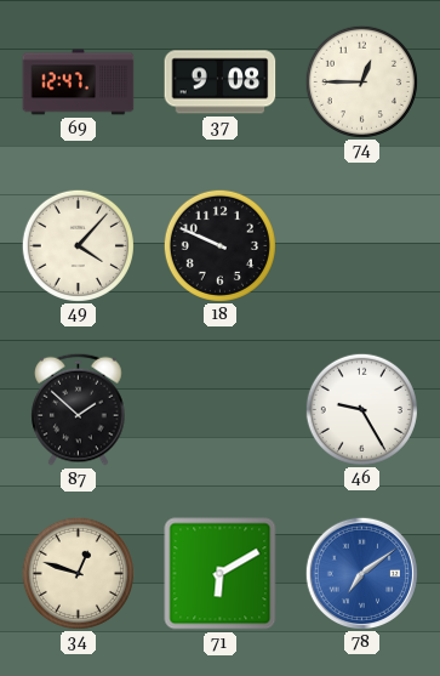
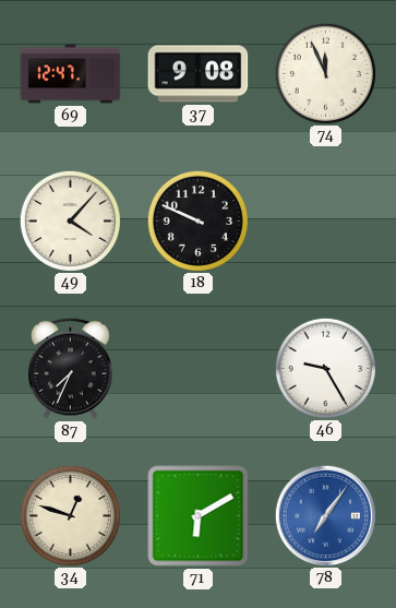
74: 12:45 -> 11:56
87: 1:52 -> 7:34
78: 7:09 -> 7:06
